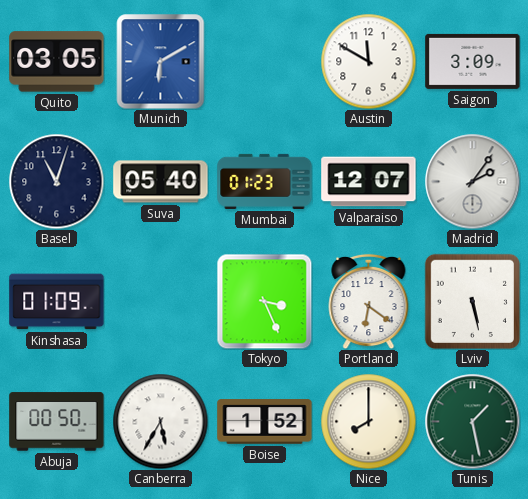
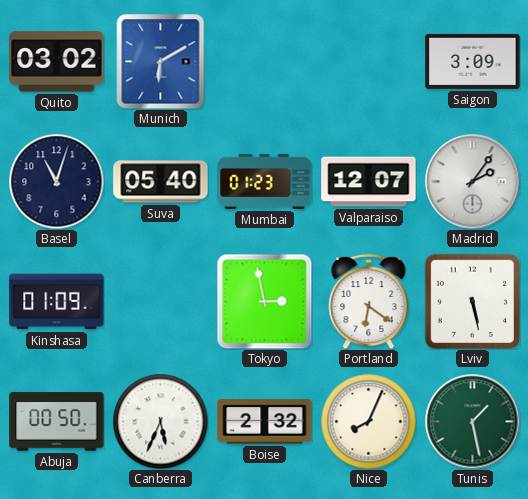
Quito: 03:05 -> 03:02
Austin: 11:50 -> none
Tokyo: 3:26 -> 2:58
Canberra: 5:35 -> 5:34
Boise: 1:52 -> 2:32
Nice: 8:00 -> 8:04
